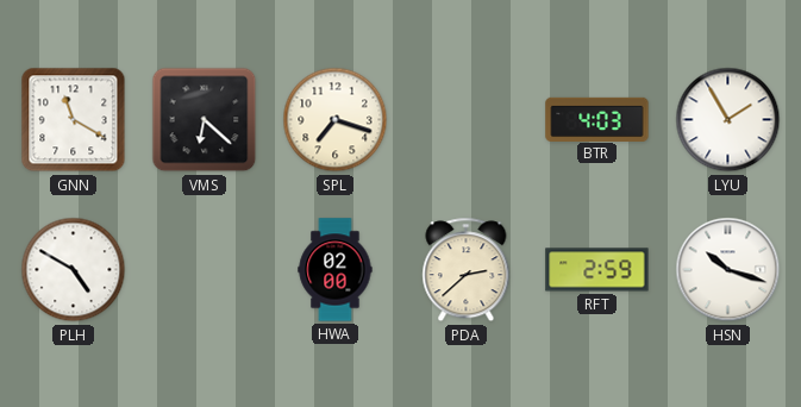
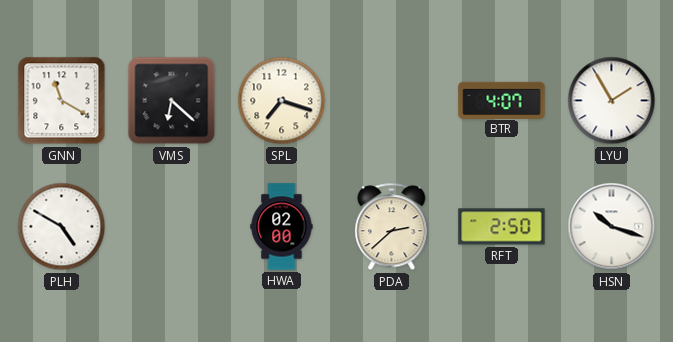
BTR: 4:03 -> 4:07
RFT: 2:59 -> 2:50
